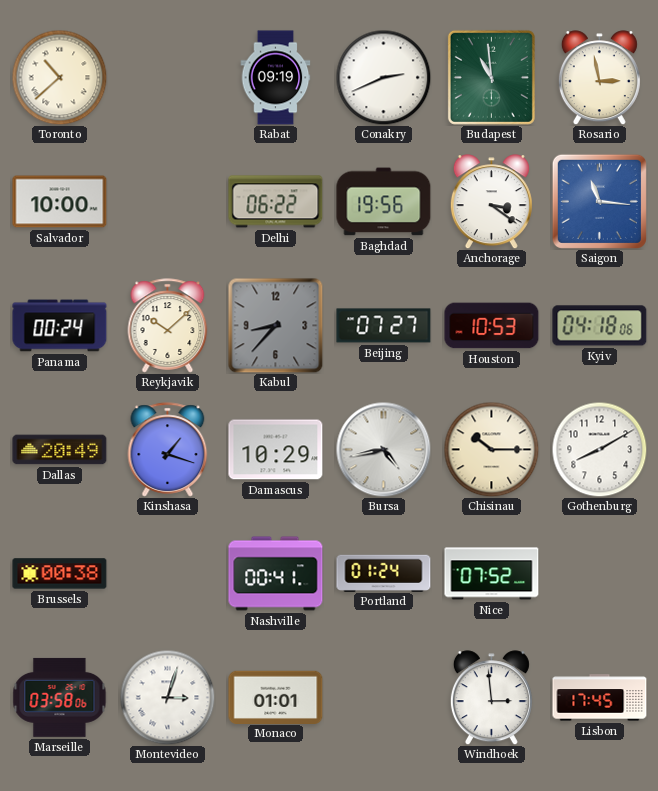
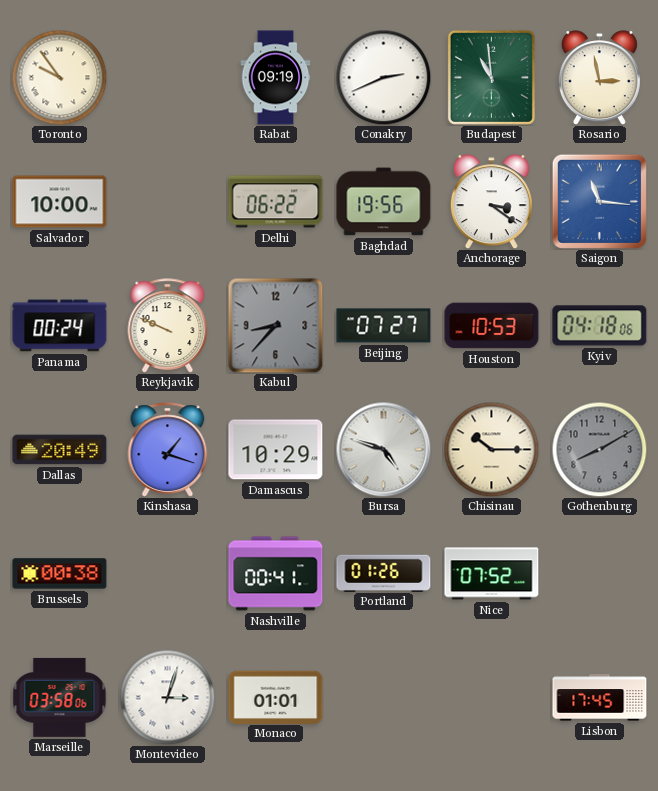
Toronto: 10:38 -> 9:54
Reykjavik: 10:08 -> 9:49
Bursa: 4:43 -> 4:48
Gothenburg dial: white -> grey
Portland: 01:24 -> 01:26
Windhoek: 2:59 -> none
